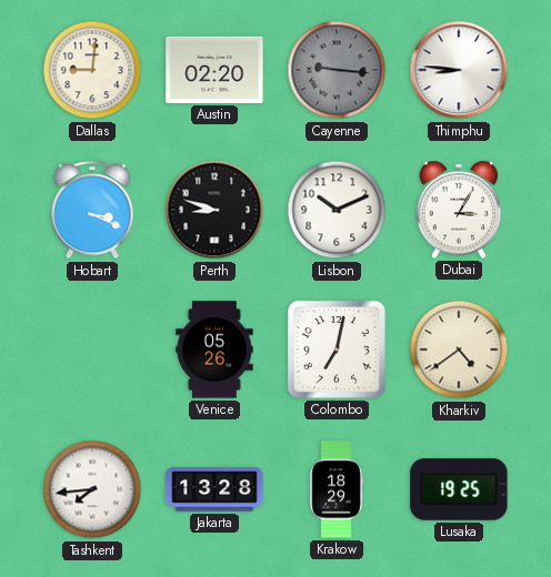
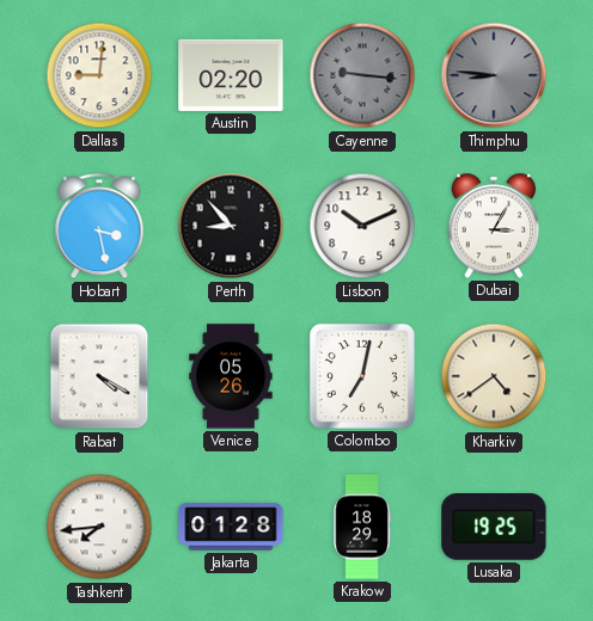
Thimphu dial: white -> grey
Hobart: 3:19 -> 3:28
Perth: 8:48 -> 8:53
Rabat: none -> 4:20
Jakarta: 13:28 -> 01:28
